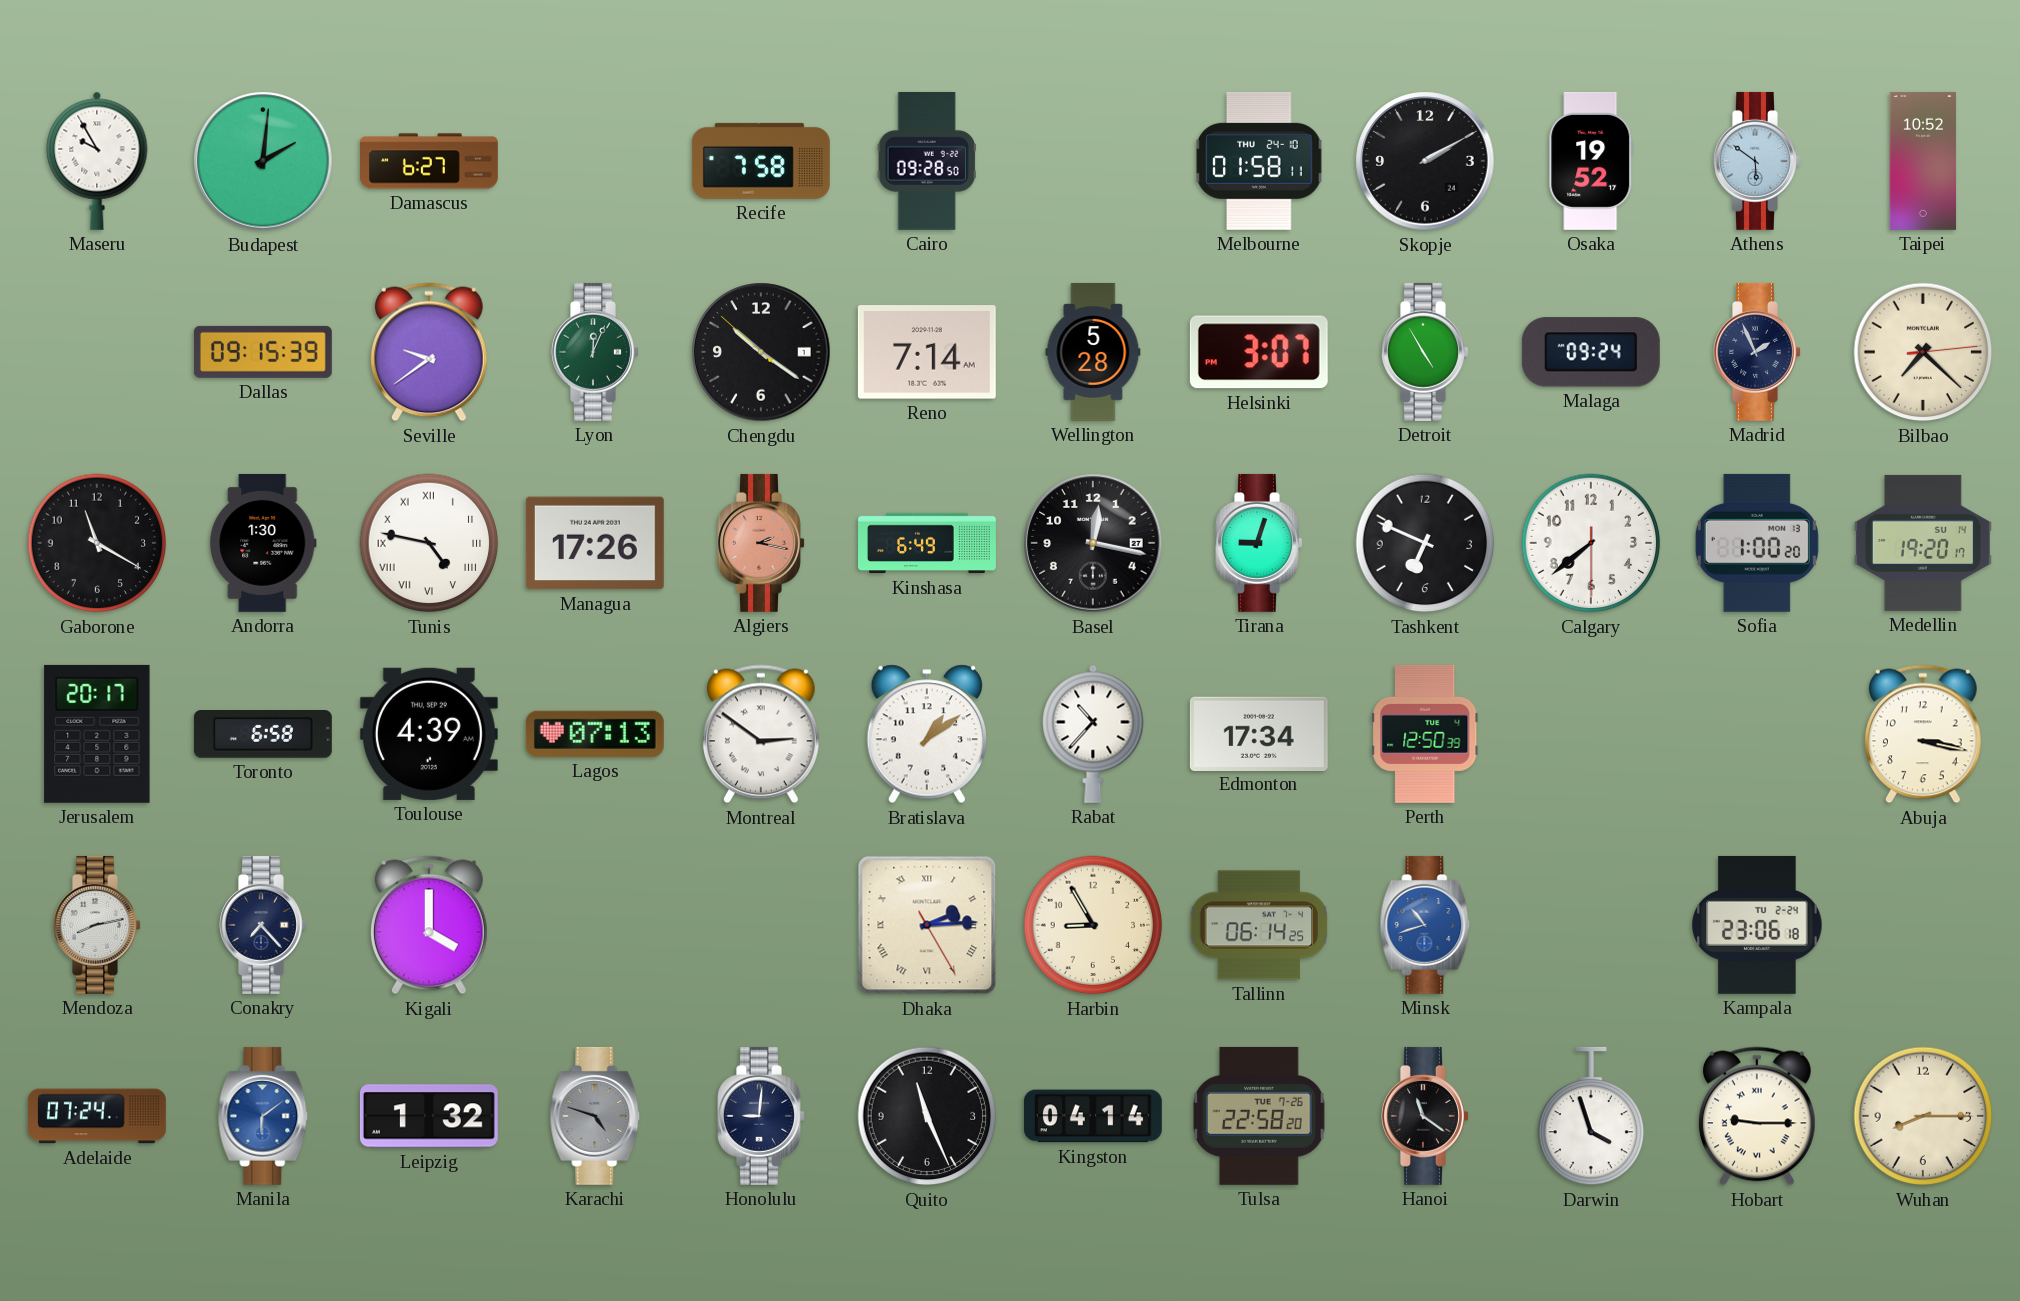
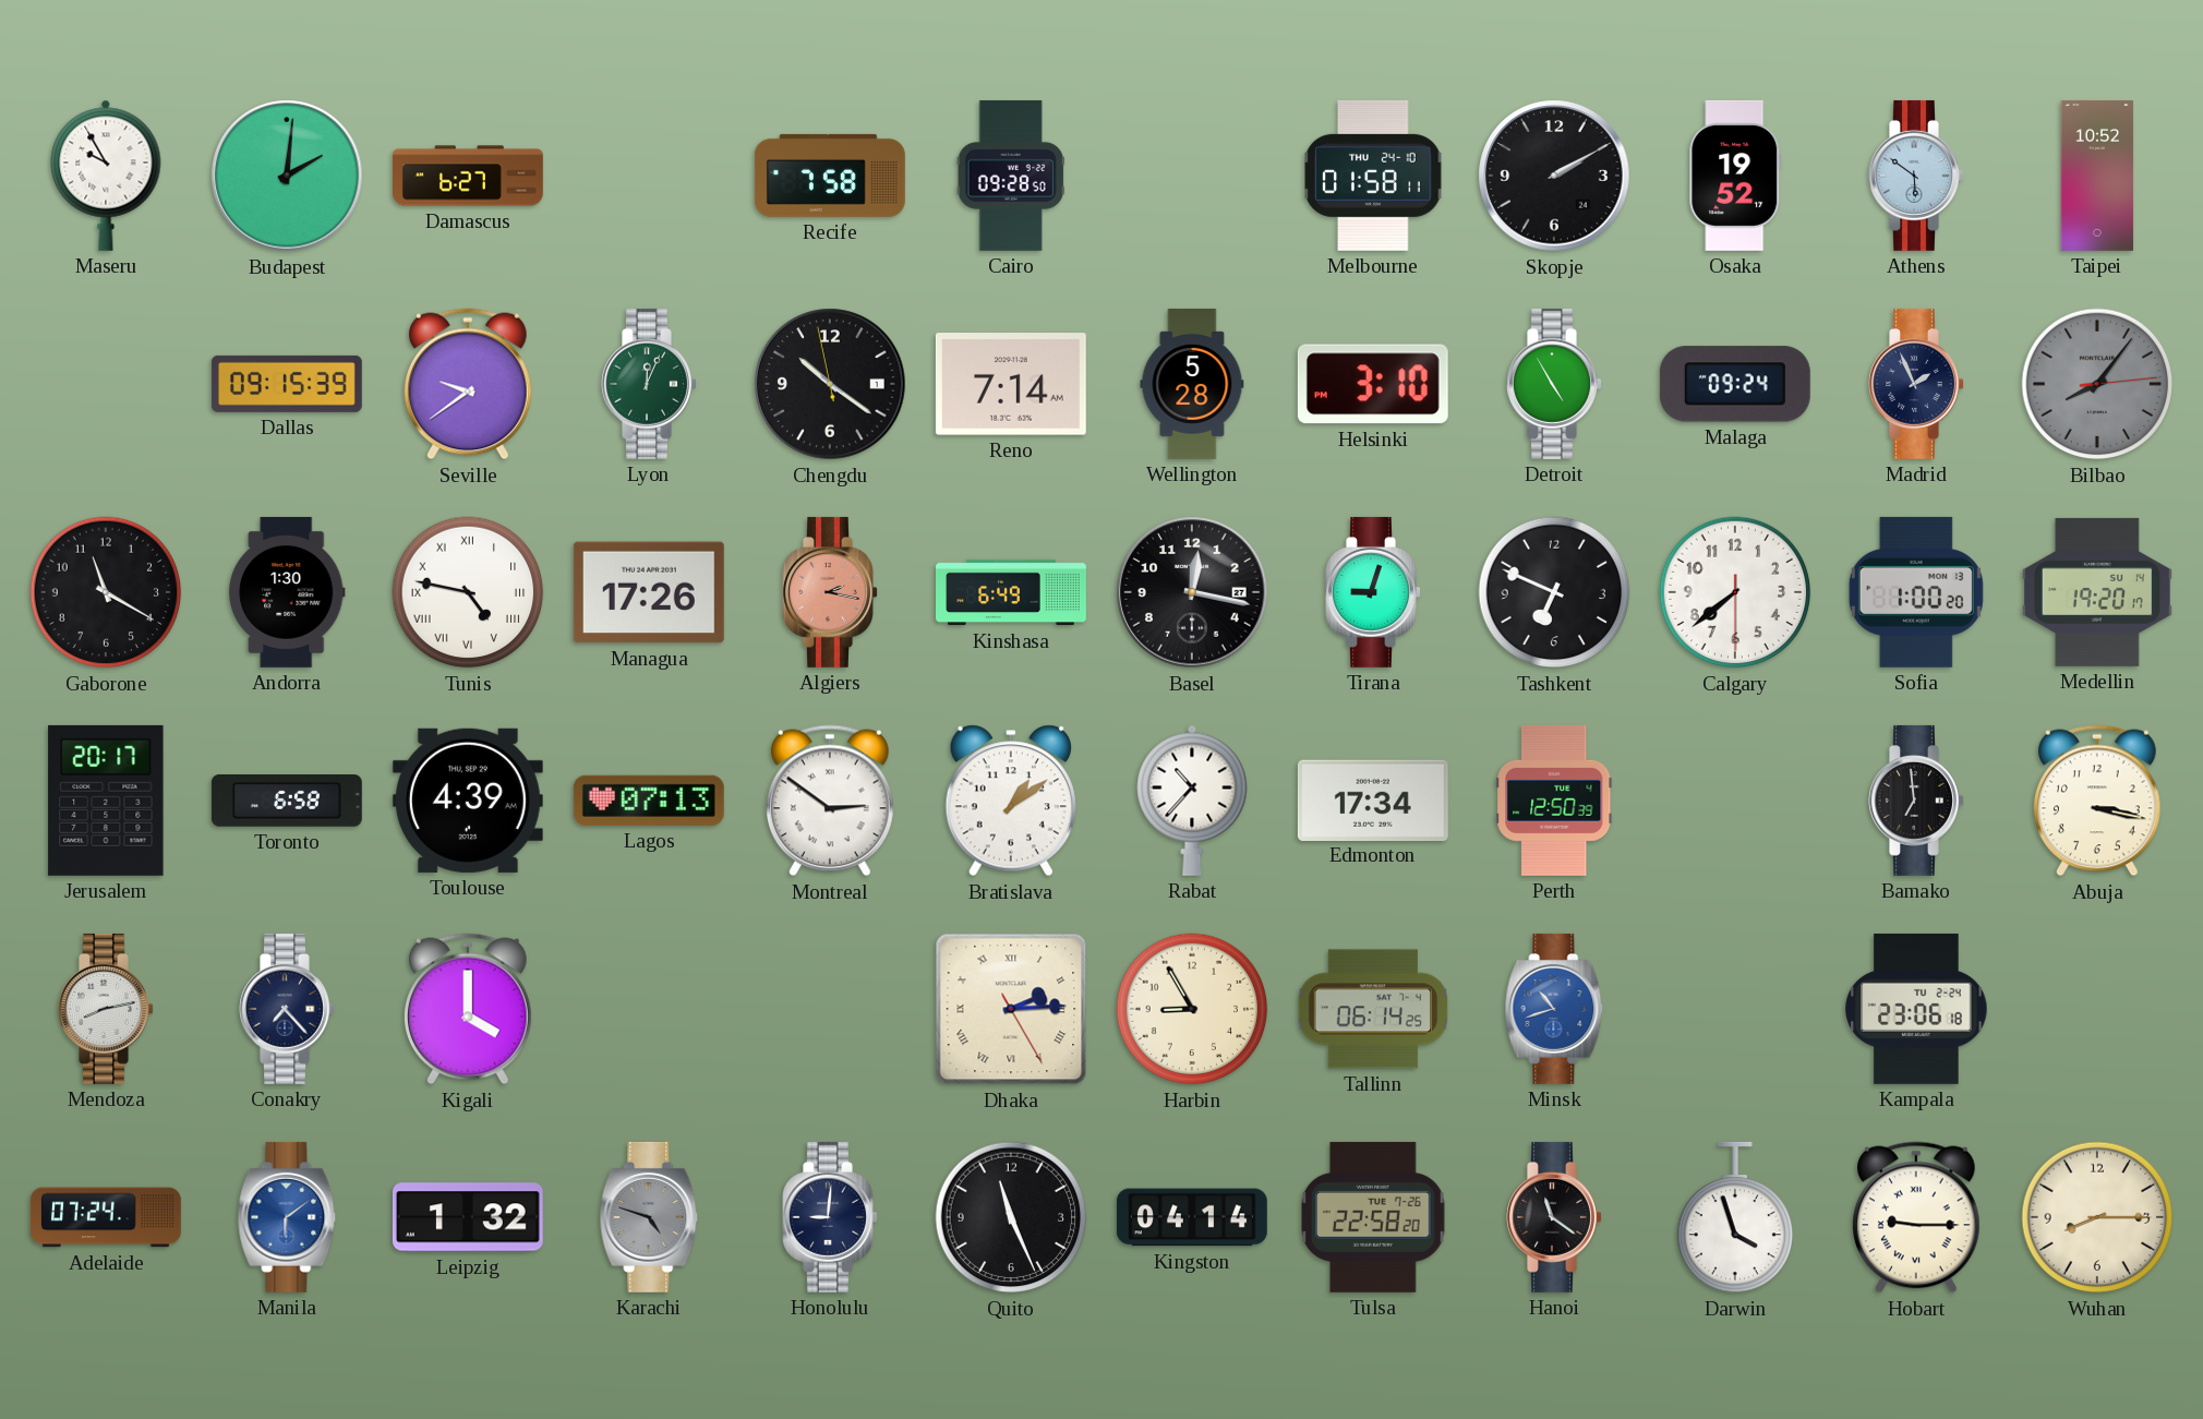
Chengdu: 10:20:52 -> 10:20:58
Helsinki: 3:07 -> 3:10
Bilbao: 7:22 -> 8:06
Bilbao dial: cream -> grey
Bamako: none -> 6:59
